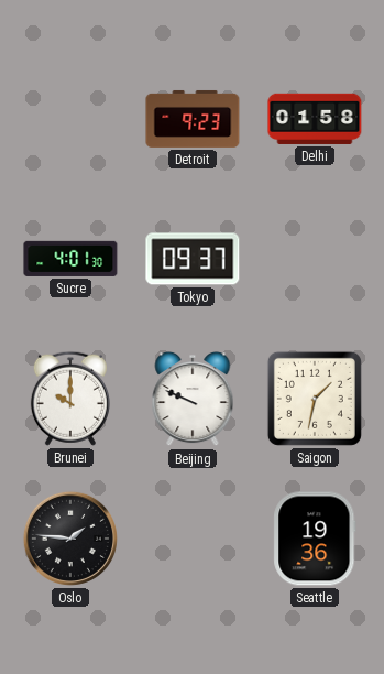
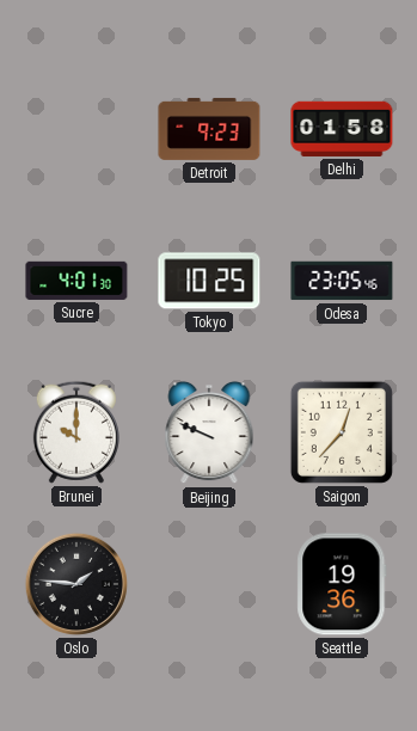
Tokyo: 09:37 -> 10:25
Odesa: none -> 23:05
Saigon: 1:32 -> 12:37
